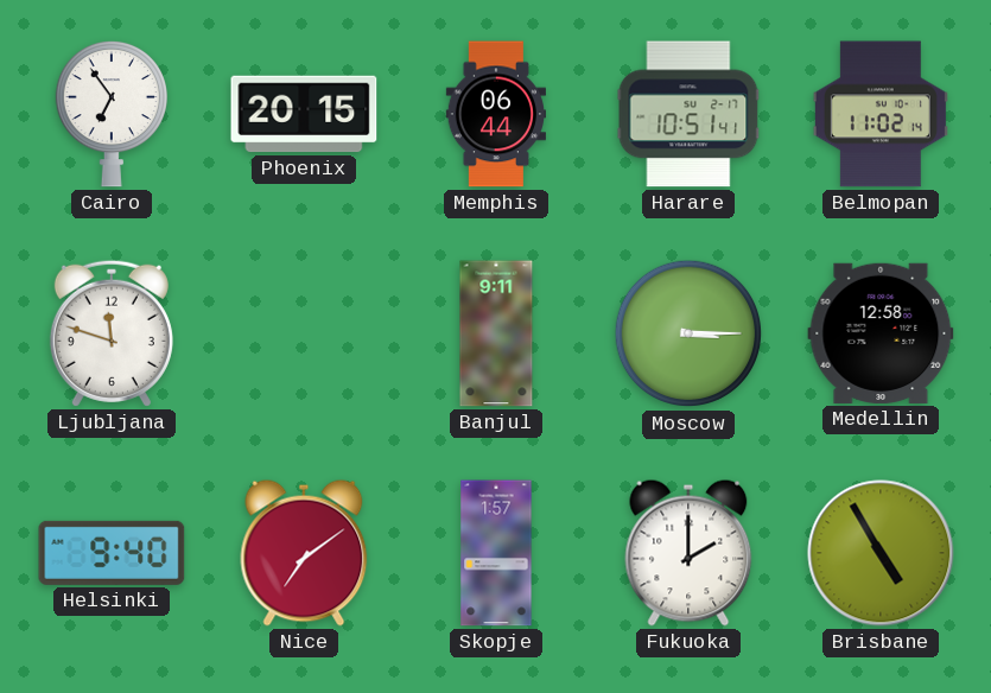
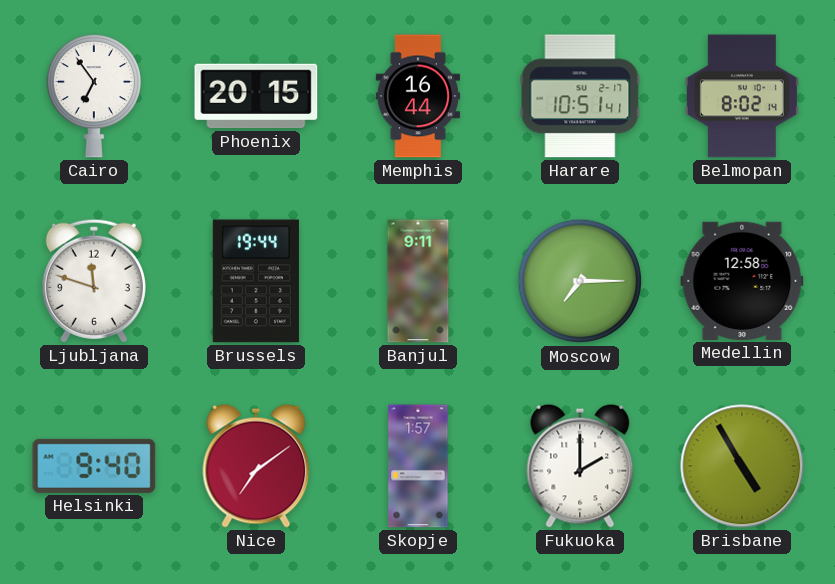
Memphis: 06:44 -> 16:44
Belmopan: 11:02 -> 8:02
Brussels: none -> 19:44
Moscow: 3:15 -> 7:15
